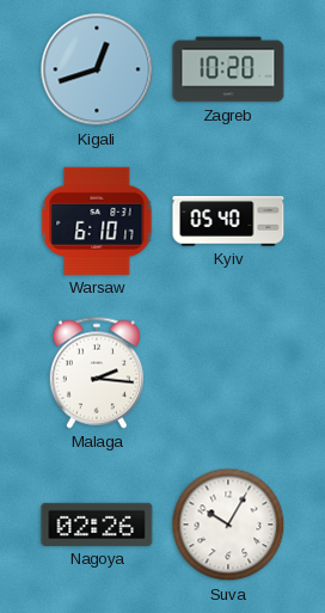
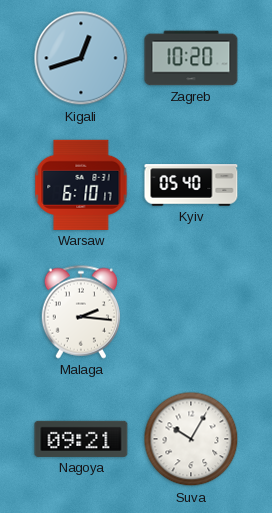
Nagoya: 02:26 -> 09:21
